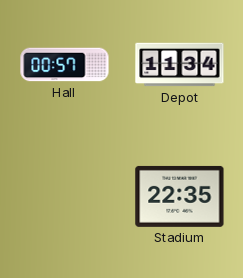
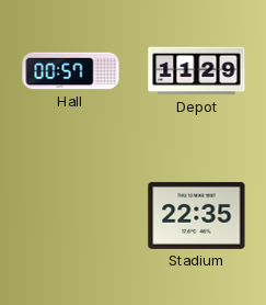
Depot: 11:34 -> 11:29
